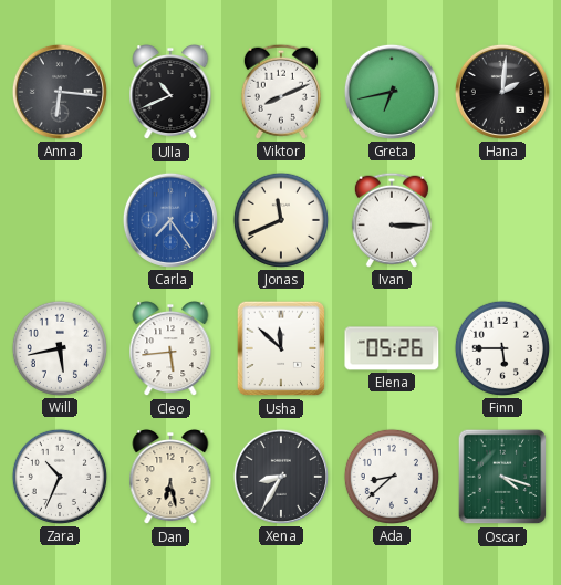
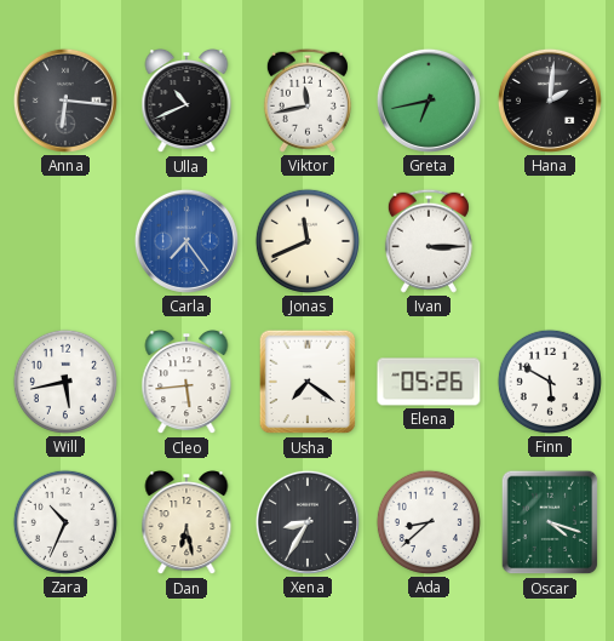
Viktor: 8:11 -> 11:43
Usha: 11:52 -> 7:21
Finn: 5:45 -> 5:50
